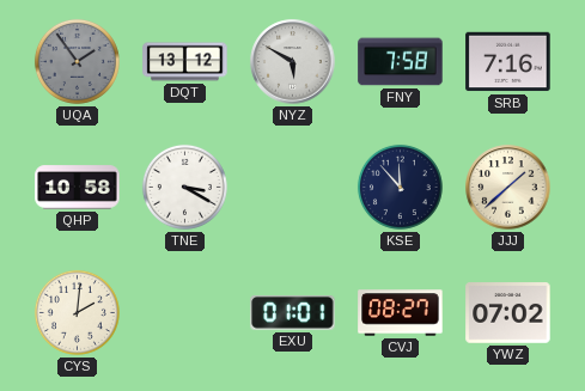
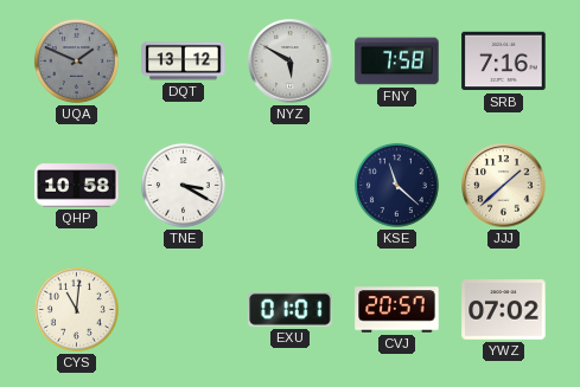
UQA: 1:54 -> 1:49
KSE: 11:53 -> 11:22
CYS: 2:01 -> 11:01
CVJ: 08:27 -> 20:57
